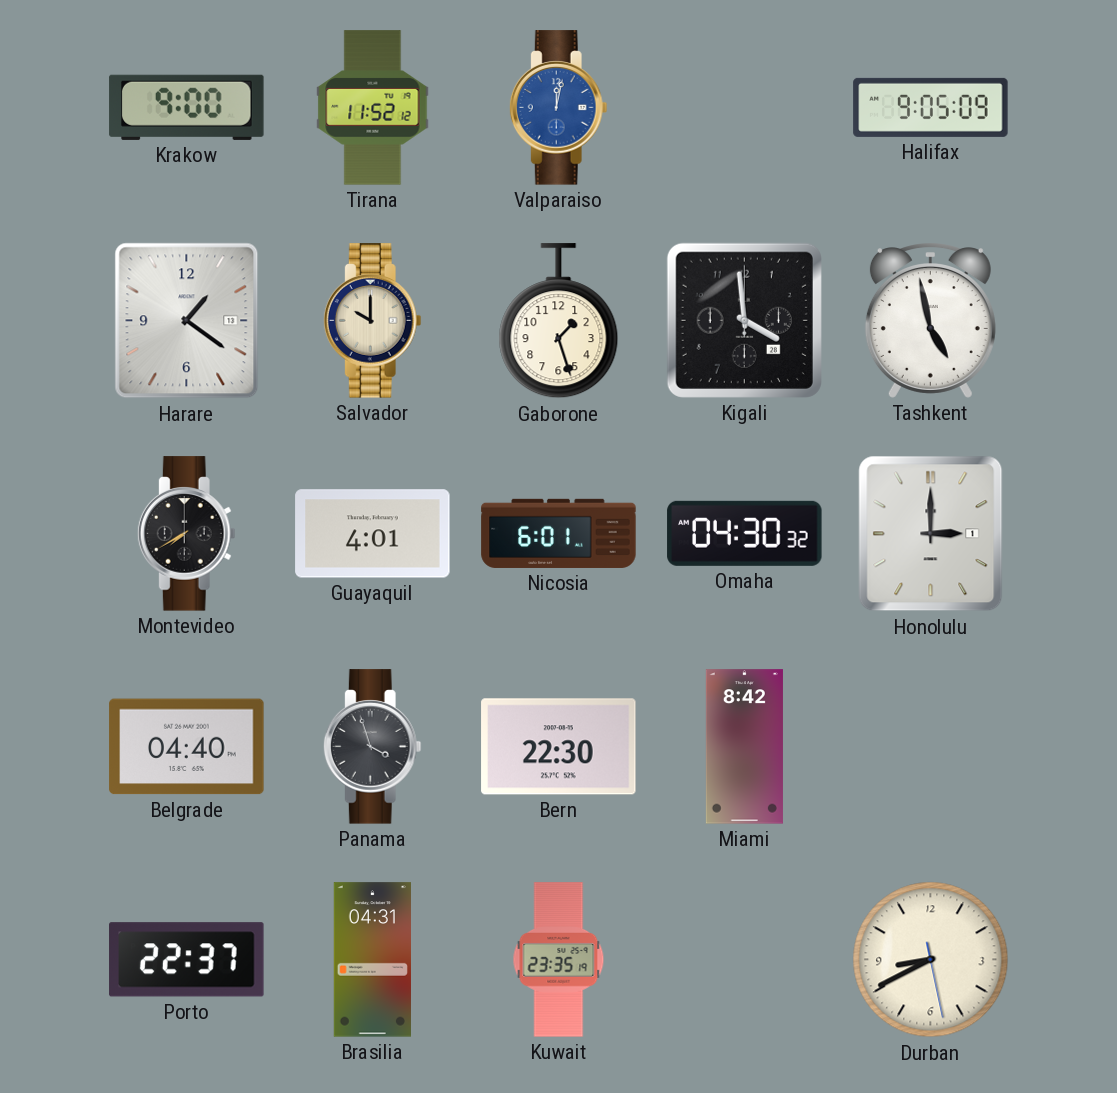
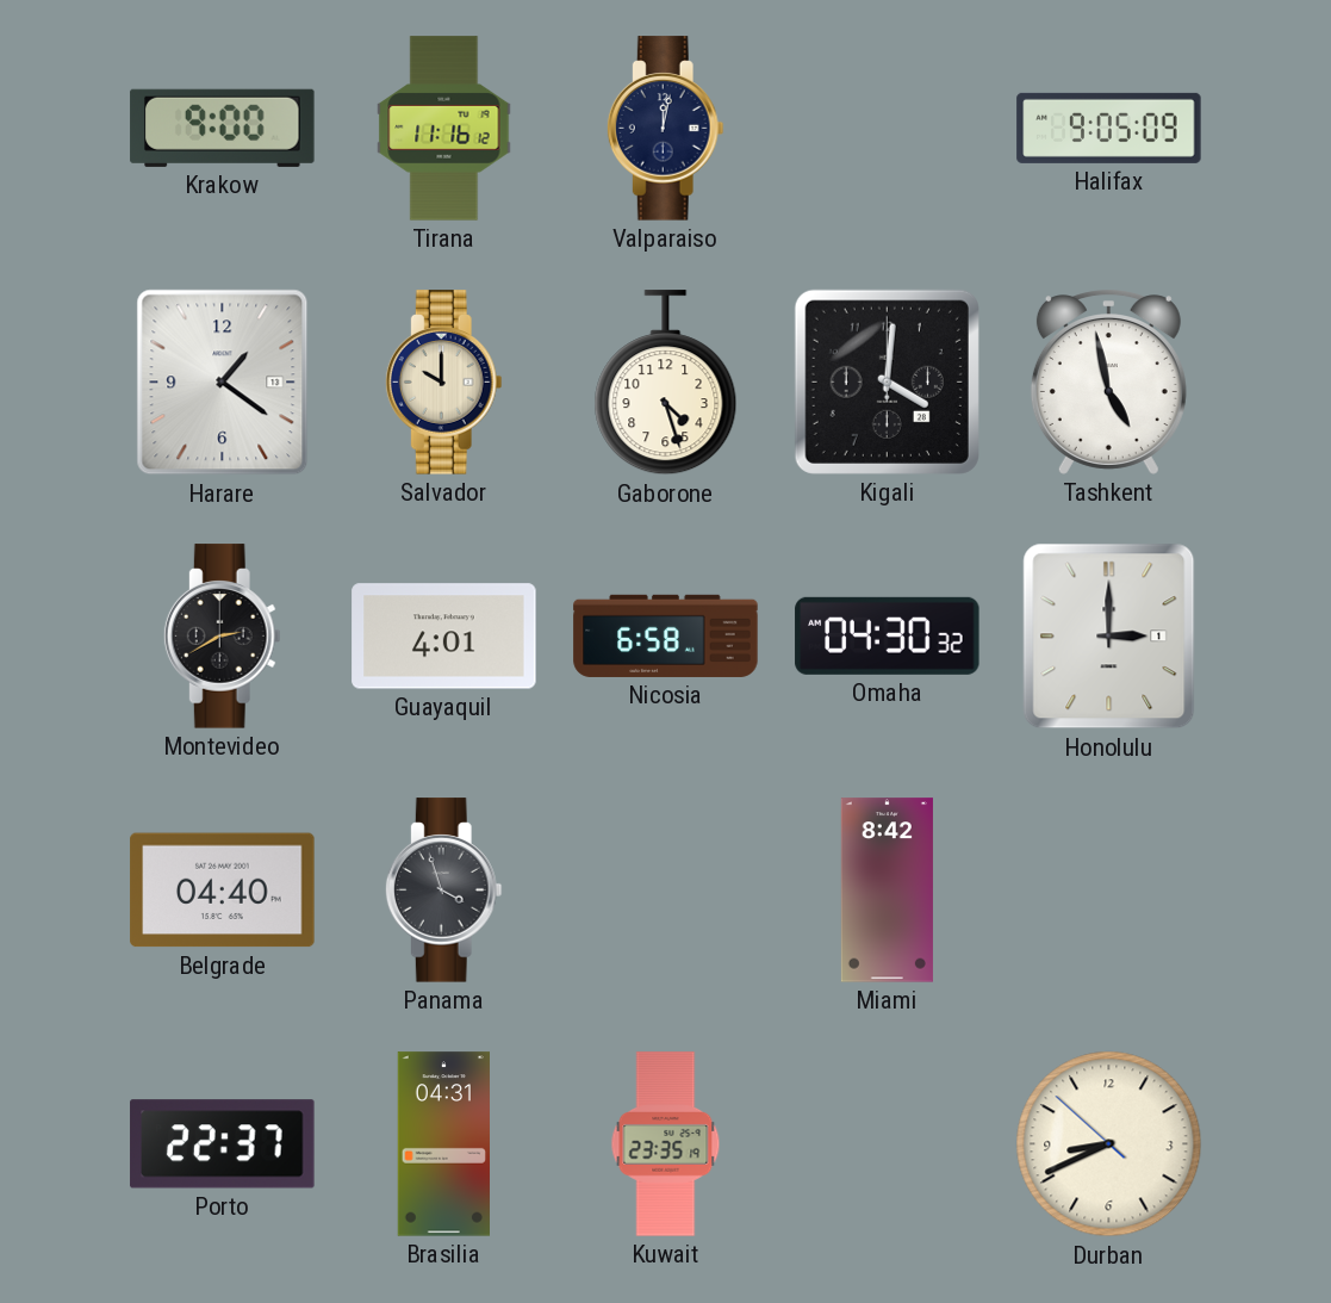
Tirana: 11:52 -> 11:16
Valparaiso dial: blue -> navy
Gaborone: 1:27 -> 4:27
Kigali: 3:59 -> 4:01
Montevideo: 7:40 -> 2:40
Nicosia: 6:01 -> 6:58
Bern: 22:30 -> none
Durban: 8:40:28 -> 8:40:52
